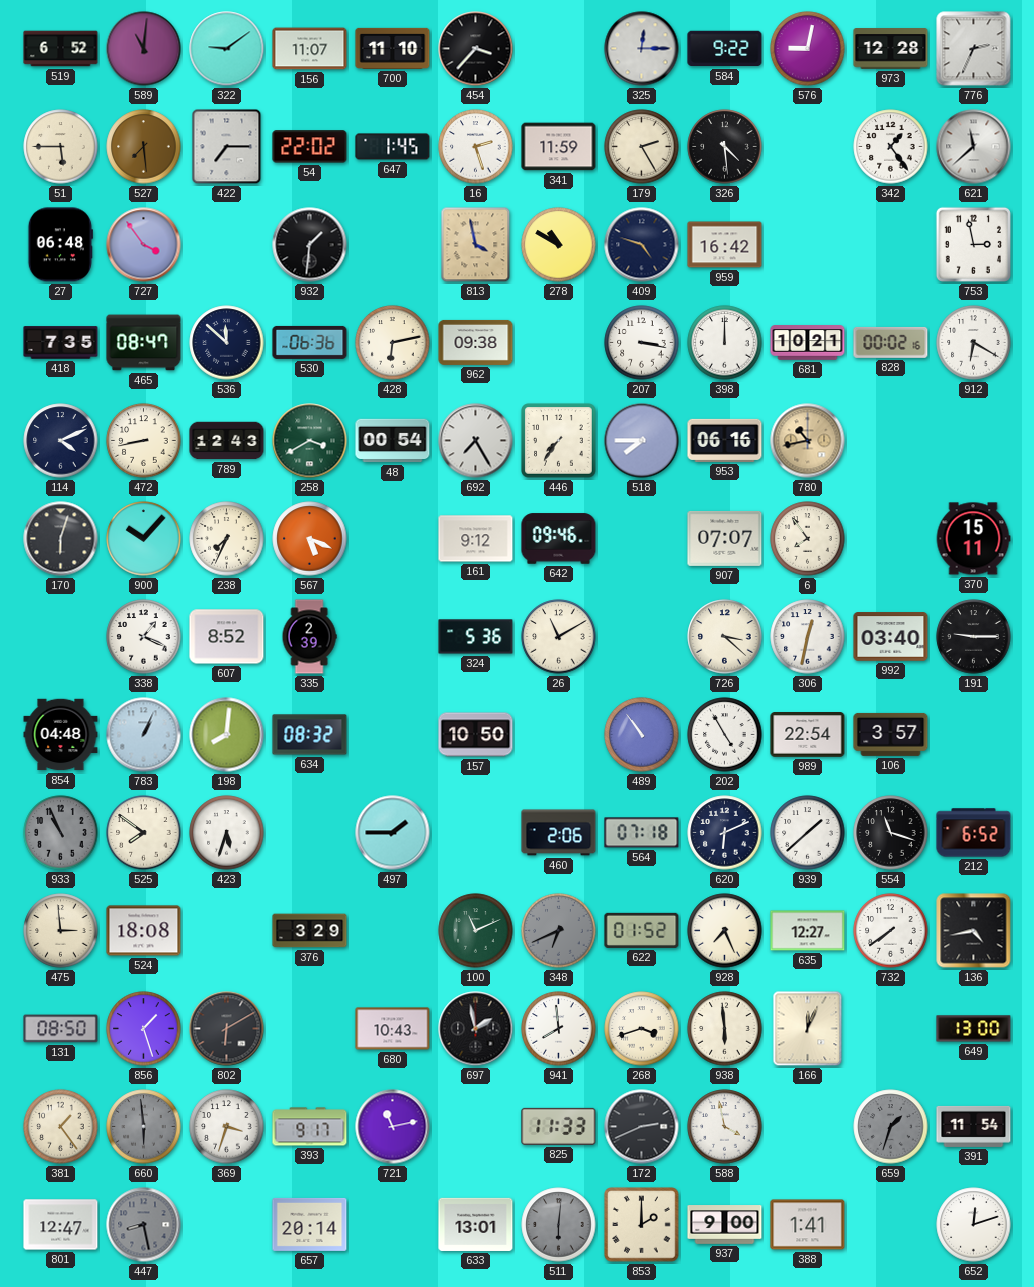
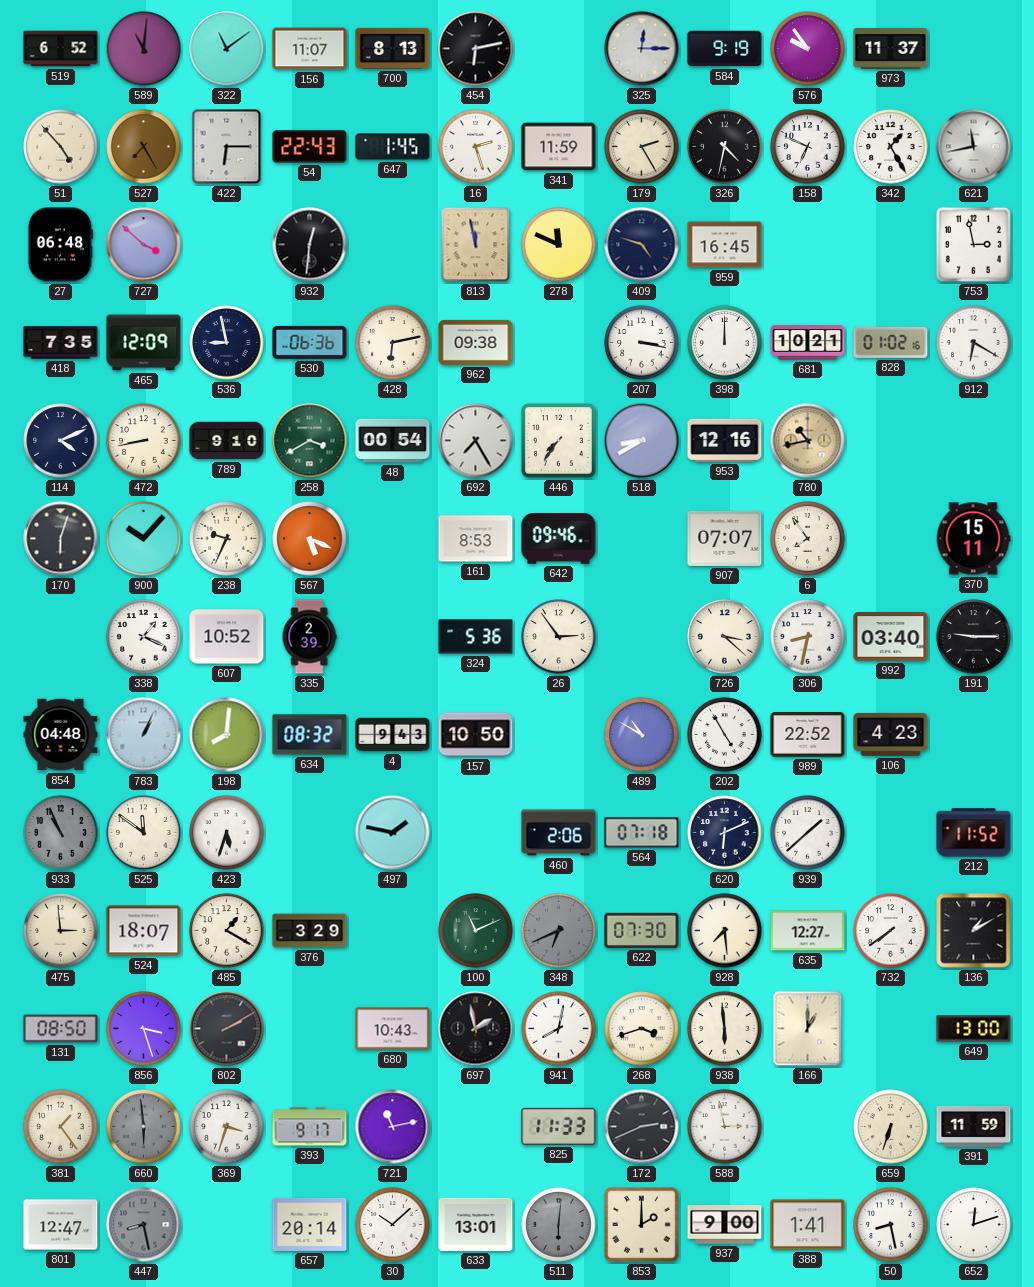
322: 9:09 -> 11:09
700: 11:10 -> 8:13
454: 3:37 -> 6:13
584: 9:22 -> 9:19
576: 9:02 -> 9:54
973: 12:28 -> 11:37
776: 2:34 -> none
51: 5:45 -> 4:53
527: 7:29 -> 7:25
422: 7:15 -> 6:15
54: 22:02 -> 22:43
326: 4:29 -> 4:32
158: none -> 6:49
342: 1:24 -> 1:25
621: 11:38 -> 11:43
727: 3:54 -> 3:52
932: 1:31 -> 12:31
813: 3:58 -> 11:58
278: 10:50 -> 11:49
959: 16:42 -> 16:45
465: 08:47 -> 12:09
536: 11:52 -> 8:58
828: 00:02 -> 01:02
789: 12:43 -> 9:10
518: 7:45 -> 8:40
953: 06:16 -> 12:16
238: 7:34 -> 9:34
161: 9:12 -> 8:53
607: 8:52 -> 10:52
26: 11:10 -> 2:54
306: 12:32 -> 8:32
4: none -> 9:43
489: 10:54 -> 10:50
989: 22:54 -> 22:52
106: 3:57 -> 4:23
525: 7:51 -> 11:51
497: 1:45 -> 1:47
554: 11:18 -> none
212: 6:52 -> 11:52
524: 18:08 -> 18:07
485: none -> 1:20
622: 01:52 -> 07:30
928: 7:26 -> 7:29
136: 4:43 -> 1:10
856: 1:27 -> 3:27
802: 6:10 -> 2:10
941: 7:59 -> 8:02
166: 12:04 -> 1:00
588: 3:58 -> 2:58
659: 1:33 -> 6:33
659 dial: grey -> cream
391: 11:54 -> 11:59
30: none -> 10:08
50: none -> 8:28
